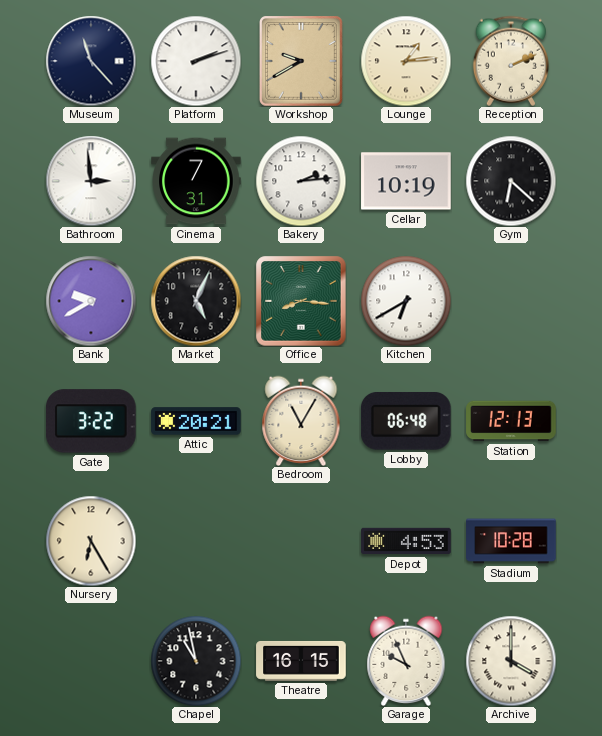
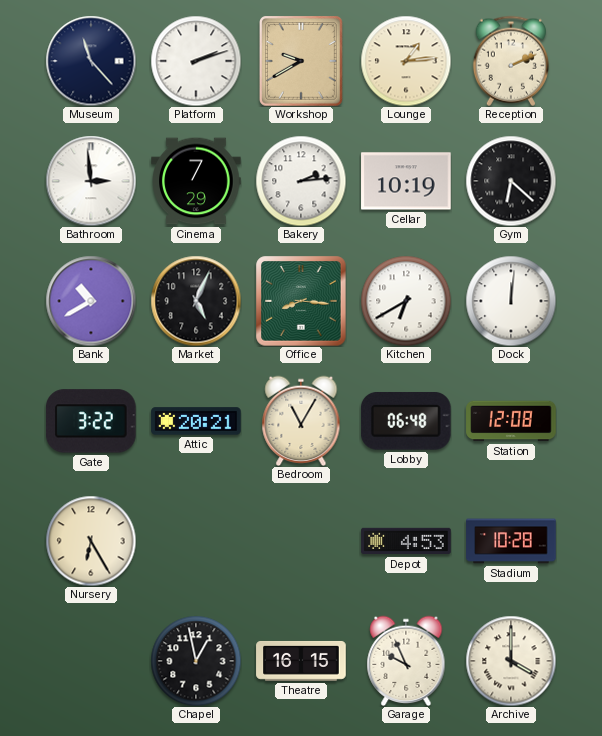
Cinema: 7:31 -> 7:29
Bank: 9:40 -> 10:40
Dock: none -> 12:01
Station: 12:13 -> 12:08
Chapel: 10:58 -> 12:58
